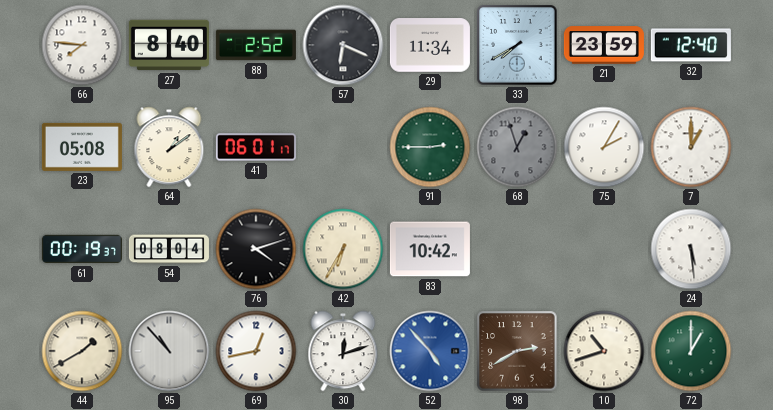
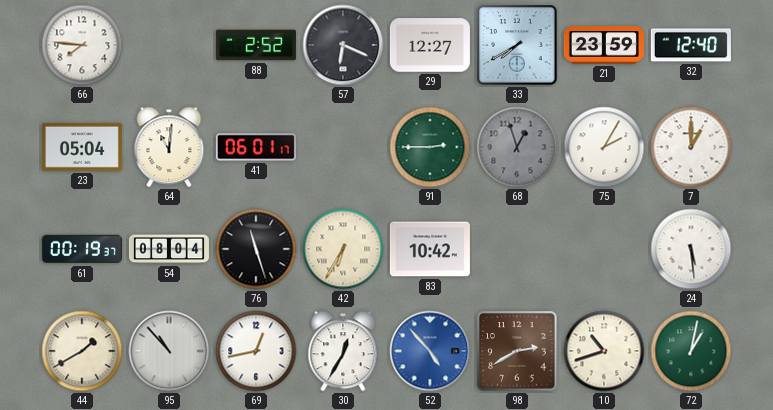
27: 8:40 -> none
29: 11:34 -> 12:27
23: 05:08 -> 05:04
64: 1:09 -> 11:01
76: 4:12 -> 11:27
30: 12:12 -> 12:35
72: 1:00 -> 1:02
